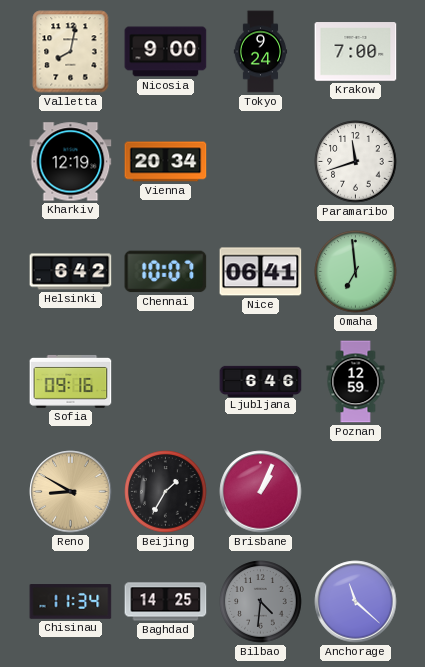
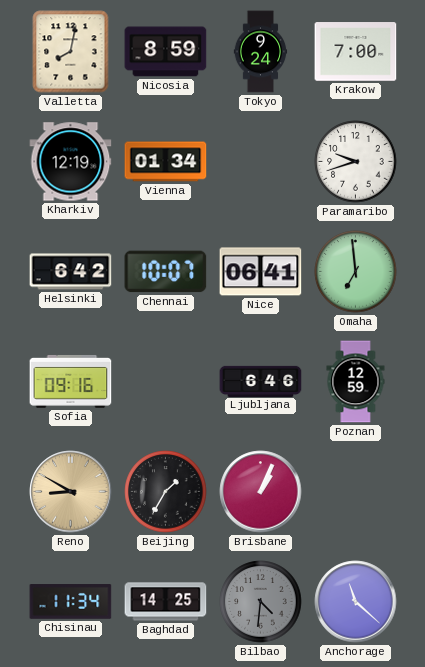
Nicosia: 9:00 -> 8:59
Vienna: 20:34 -> 01:34
Paramaribo: 11:42 -> 9:42
